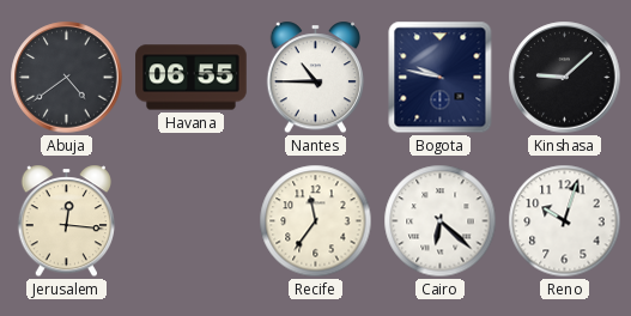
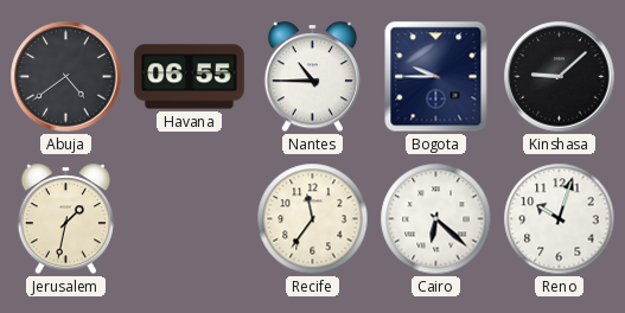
Bogota: 9:47 -> 9:45
Jerusalem: 12:16 -> 1:32
